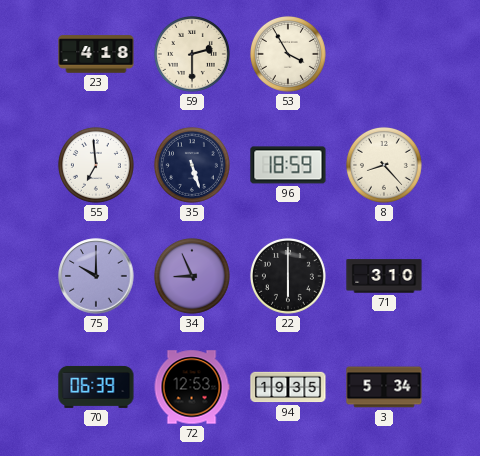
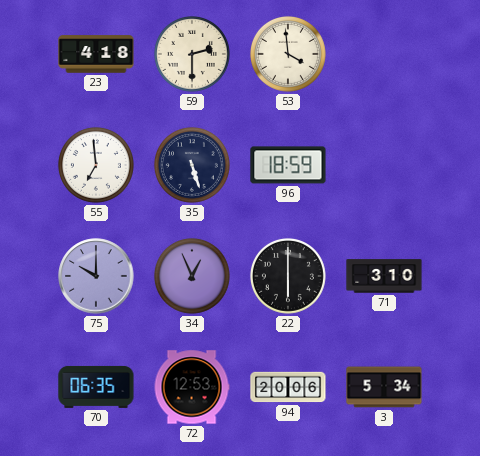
53: 3:55 -> 3:59
8: 8:23 -> none
34: 8:56 -> 12:56
70: 06:39 -> 06:35
94: 19:35 -> 20:06
